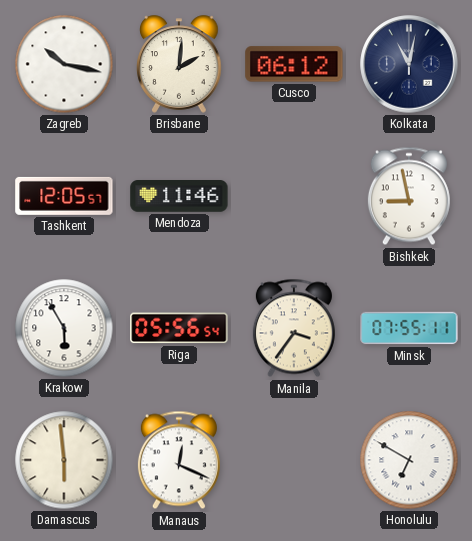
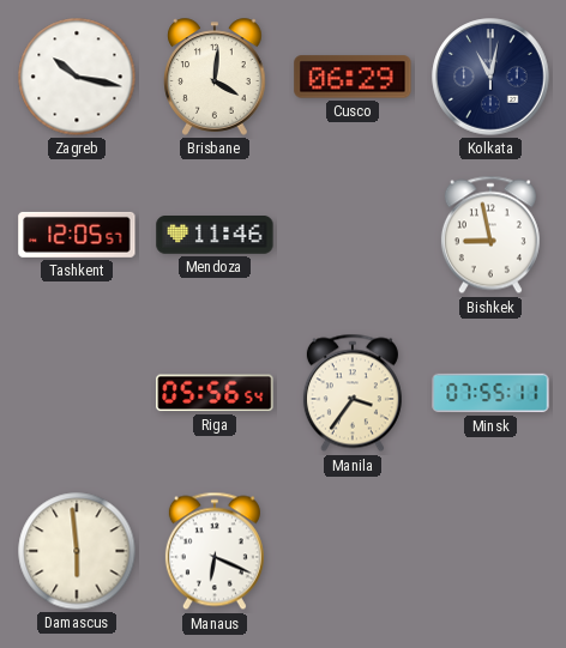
Brisbane: 2:01 -> 4:01
Cusco: 06:12 -> 06:29
Krakow: 5:55 -> none
Manaus: 12:19 -> 6:19
Honolulu: 6:50 -> none
